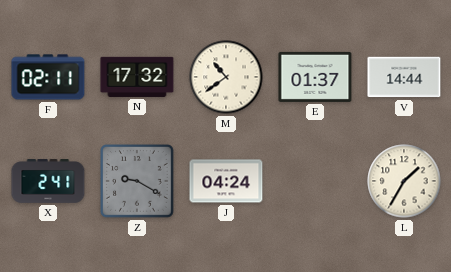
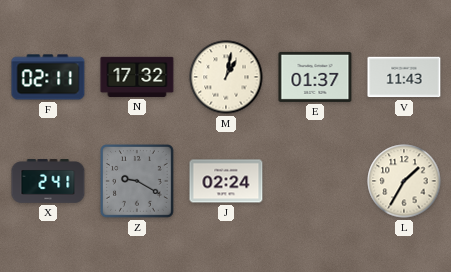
M: 10:39 -> 1:02
V: 14:44 -> 11:43
J: 04:24 -> 02:24
